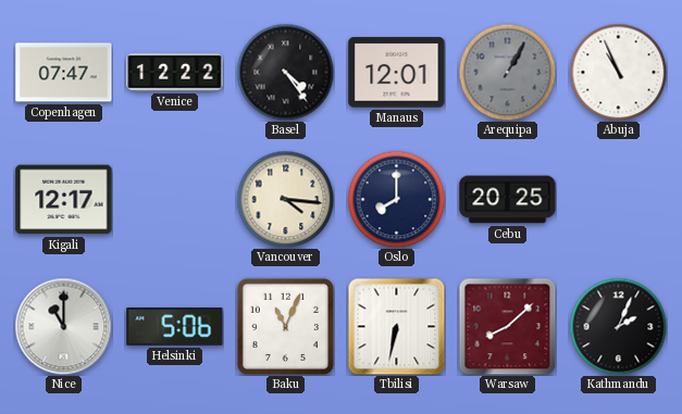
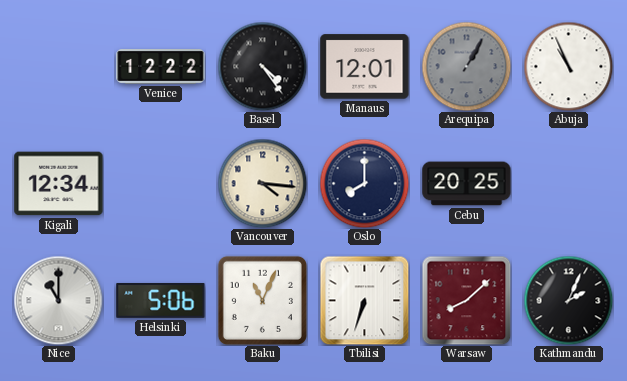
Copenhagen: 07:47 -> none
Kigali: 12:17 -> 12:34
Tbilisi: 6:32 -> 6:33
